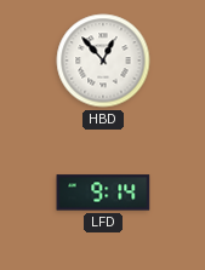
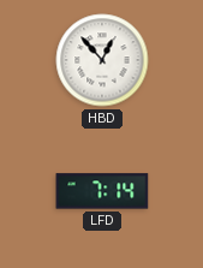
LFD: 9:14 -> 7:14
